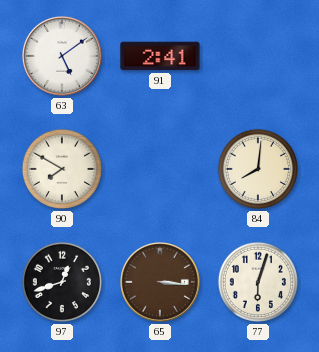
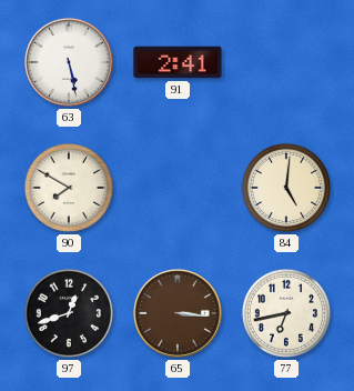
63: 5:09 -> 5:28
84: 8:01 -> 5:01
77: 6:03 -> 6:43
